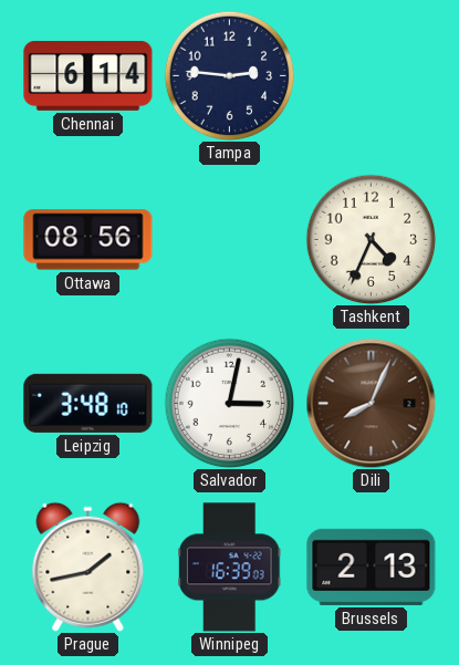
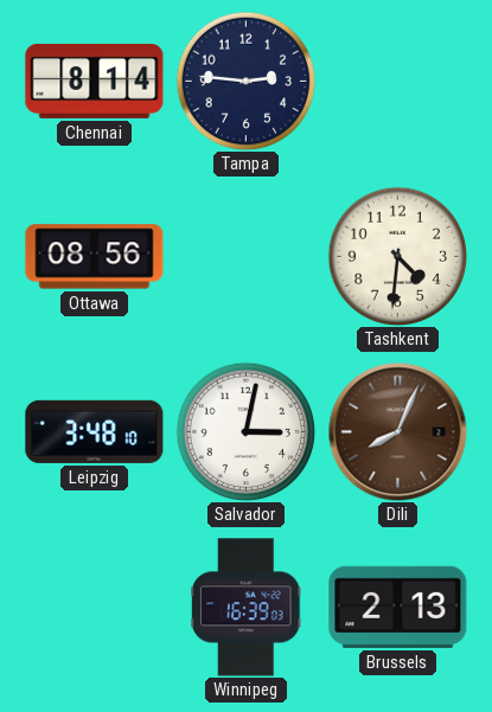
Chennai: 6:14 -> 8:14
Tashkent: 4:34 -> 4:31
Prague: 1:43 -> none
